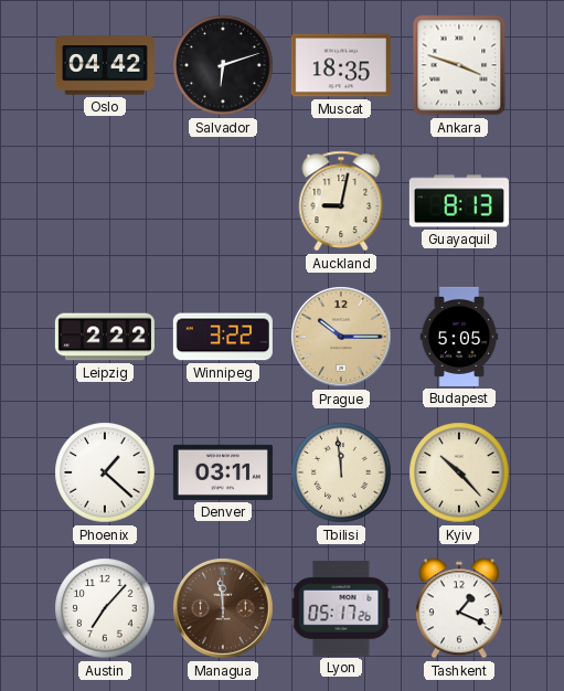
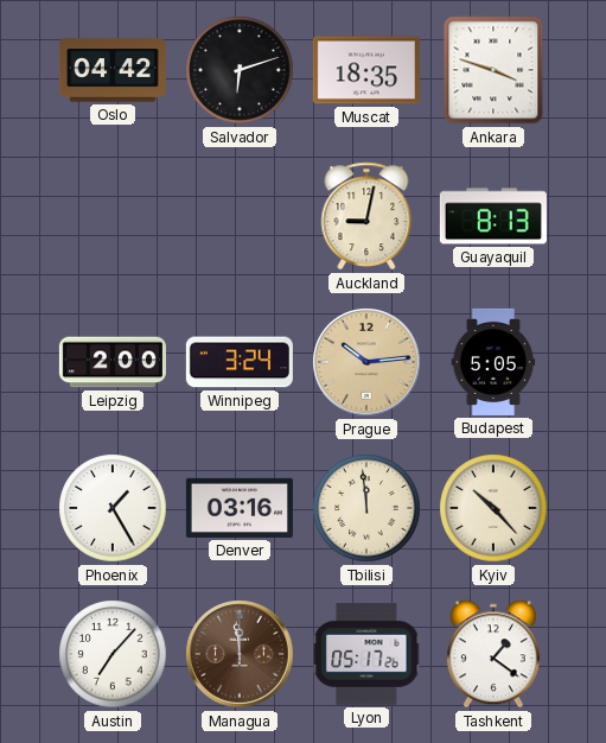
Leipzig: 2:22 -> 2:00
Winnipeg: 3:22 -> 3:24
Prague: 10:15 -> 10:14
Phoenix: 1:22 -> 1:25
Denver: 03:11 -> 03:16
Tashkent: 1:19 -> 1:21
